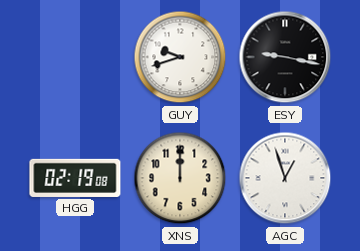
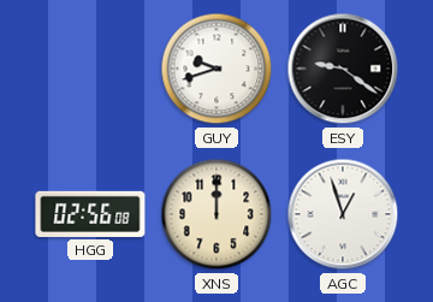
ESY: 9:17 -> 9:21
HGG: 02:19 -> 02:56
